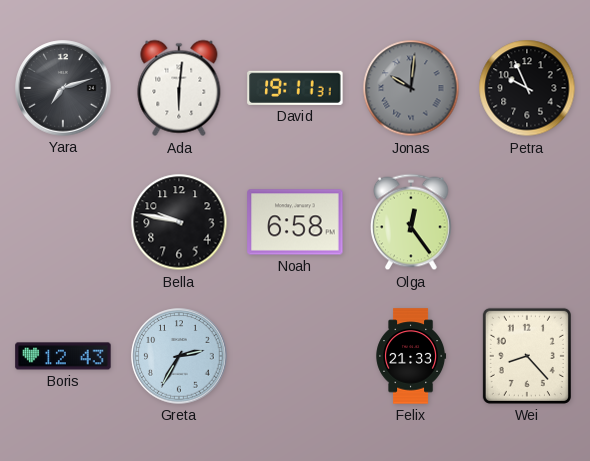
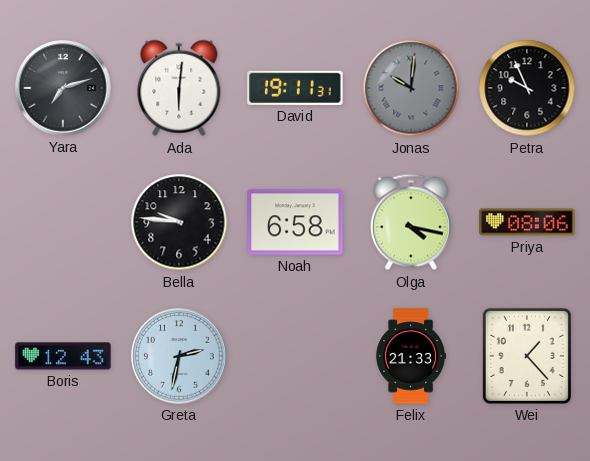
Bella: 9:47 -> 9:46
Olga: 12:24 -> 4:17
Priya: none -> 08:06
Greta: 2:35 -> 2:32
Wei: 8:23 -> 1:23
